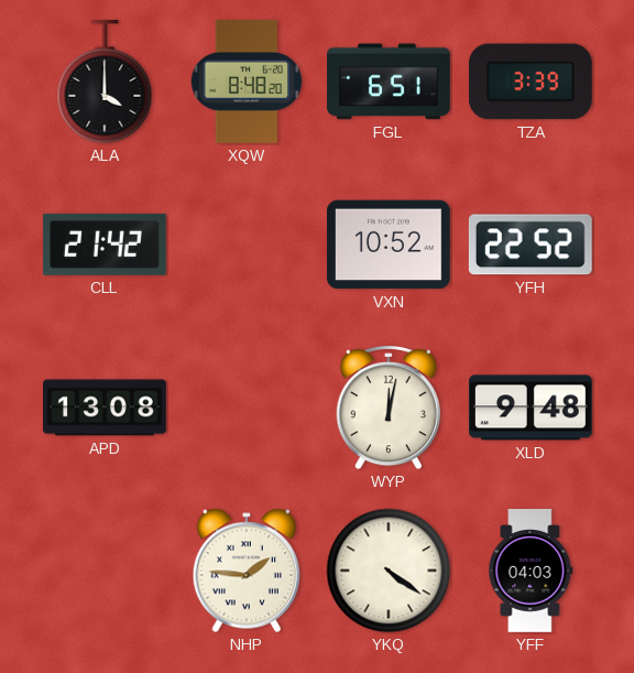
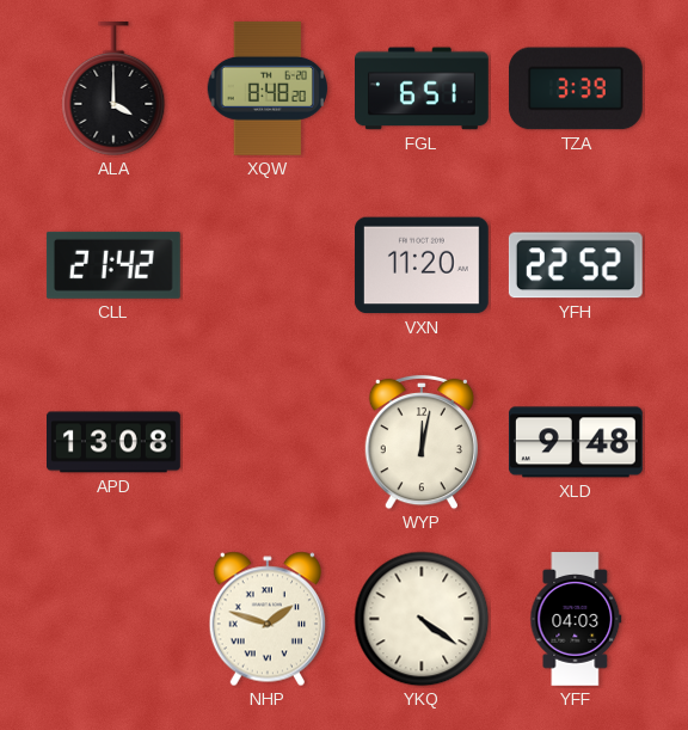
VXN: 10:52 -> 11:20
NHP: 1:46 -> 1:48
